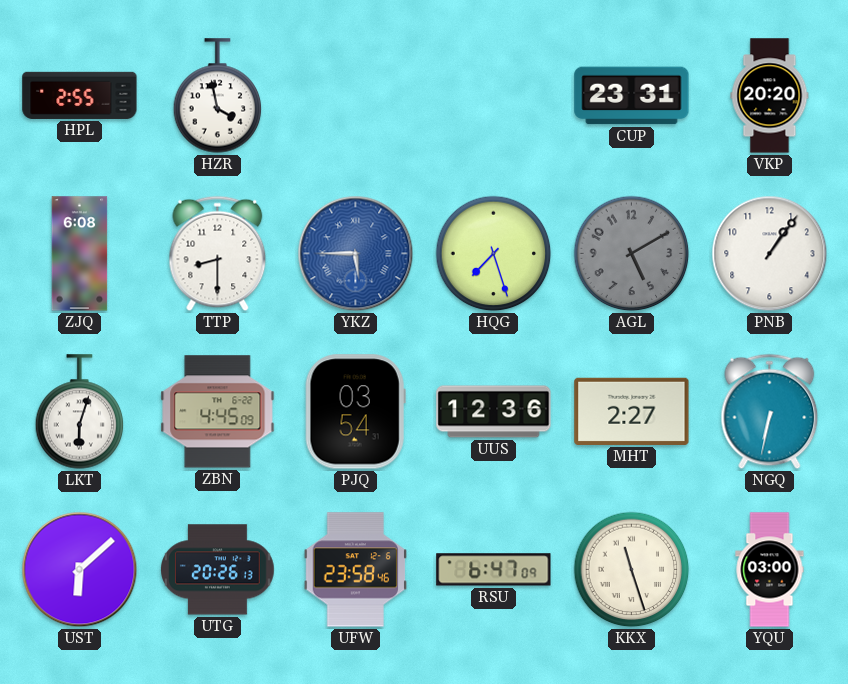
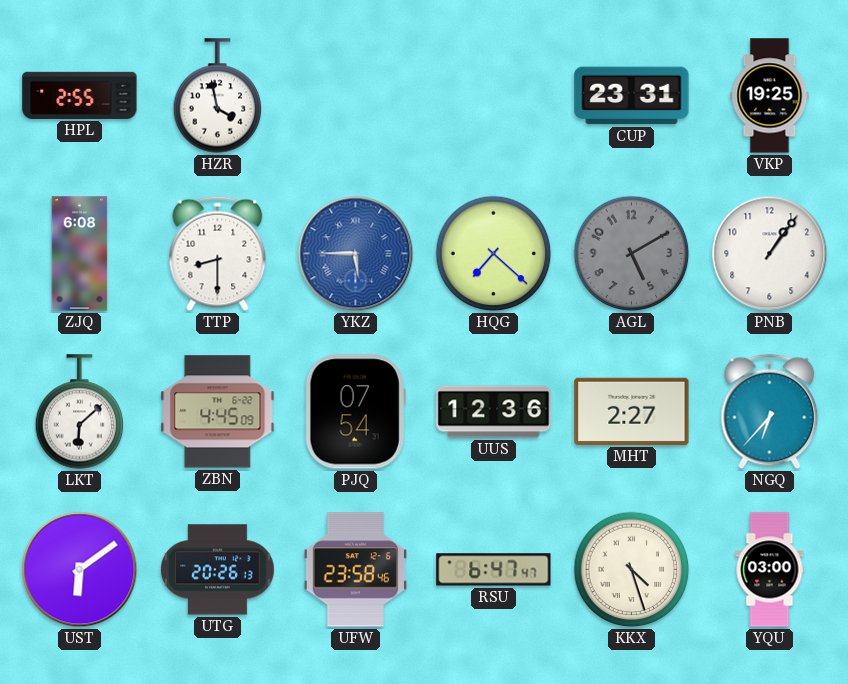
VKP: 20:20 -> 19:25
HQG: 7:27 -> 7:22
LKT: 6:03 -> 6:08
PJQ: 03:54 -> 07:54
NGQ: 6:32 -> 6:37
UST: 6:08 -> 6:09
RSU: 6:47:09 -> 6:47:47
KKX: 11:27 -> 4:27
